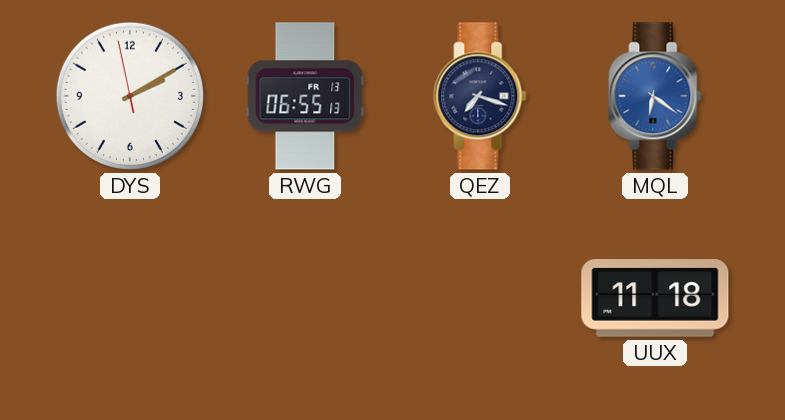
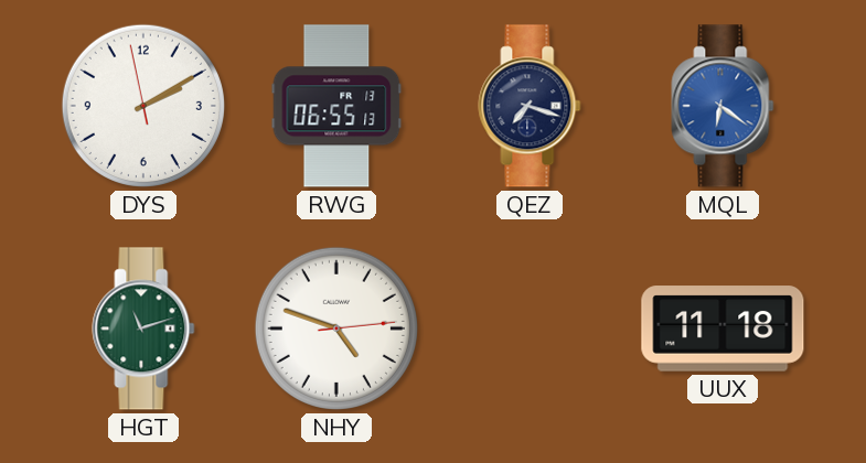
HGT: none -> 11:12
NHY: none -> 4:48
